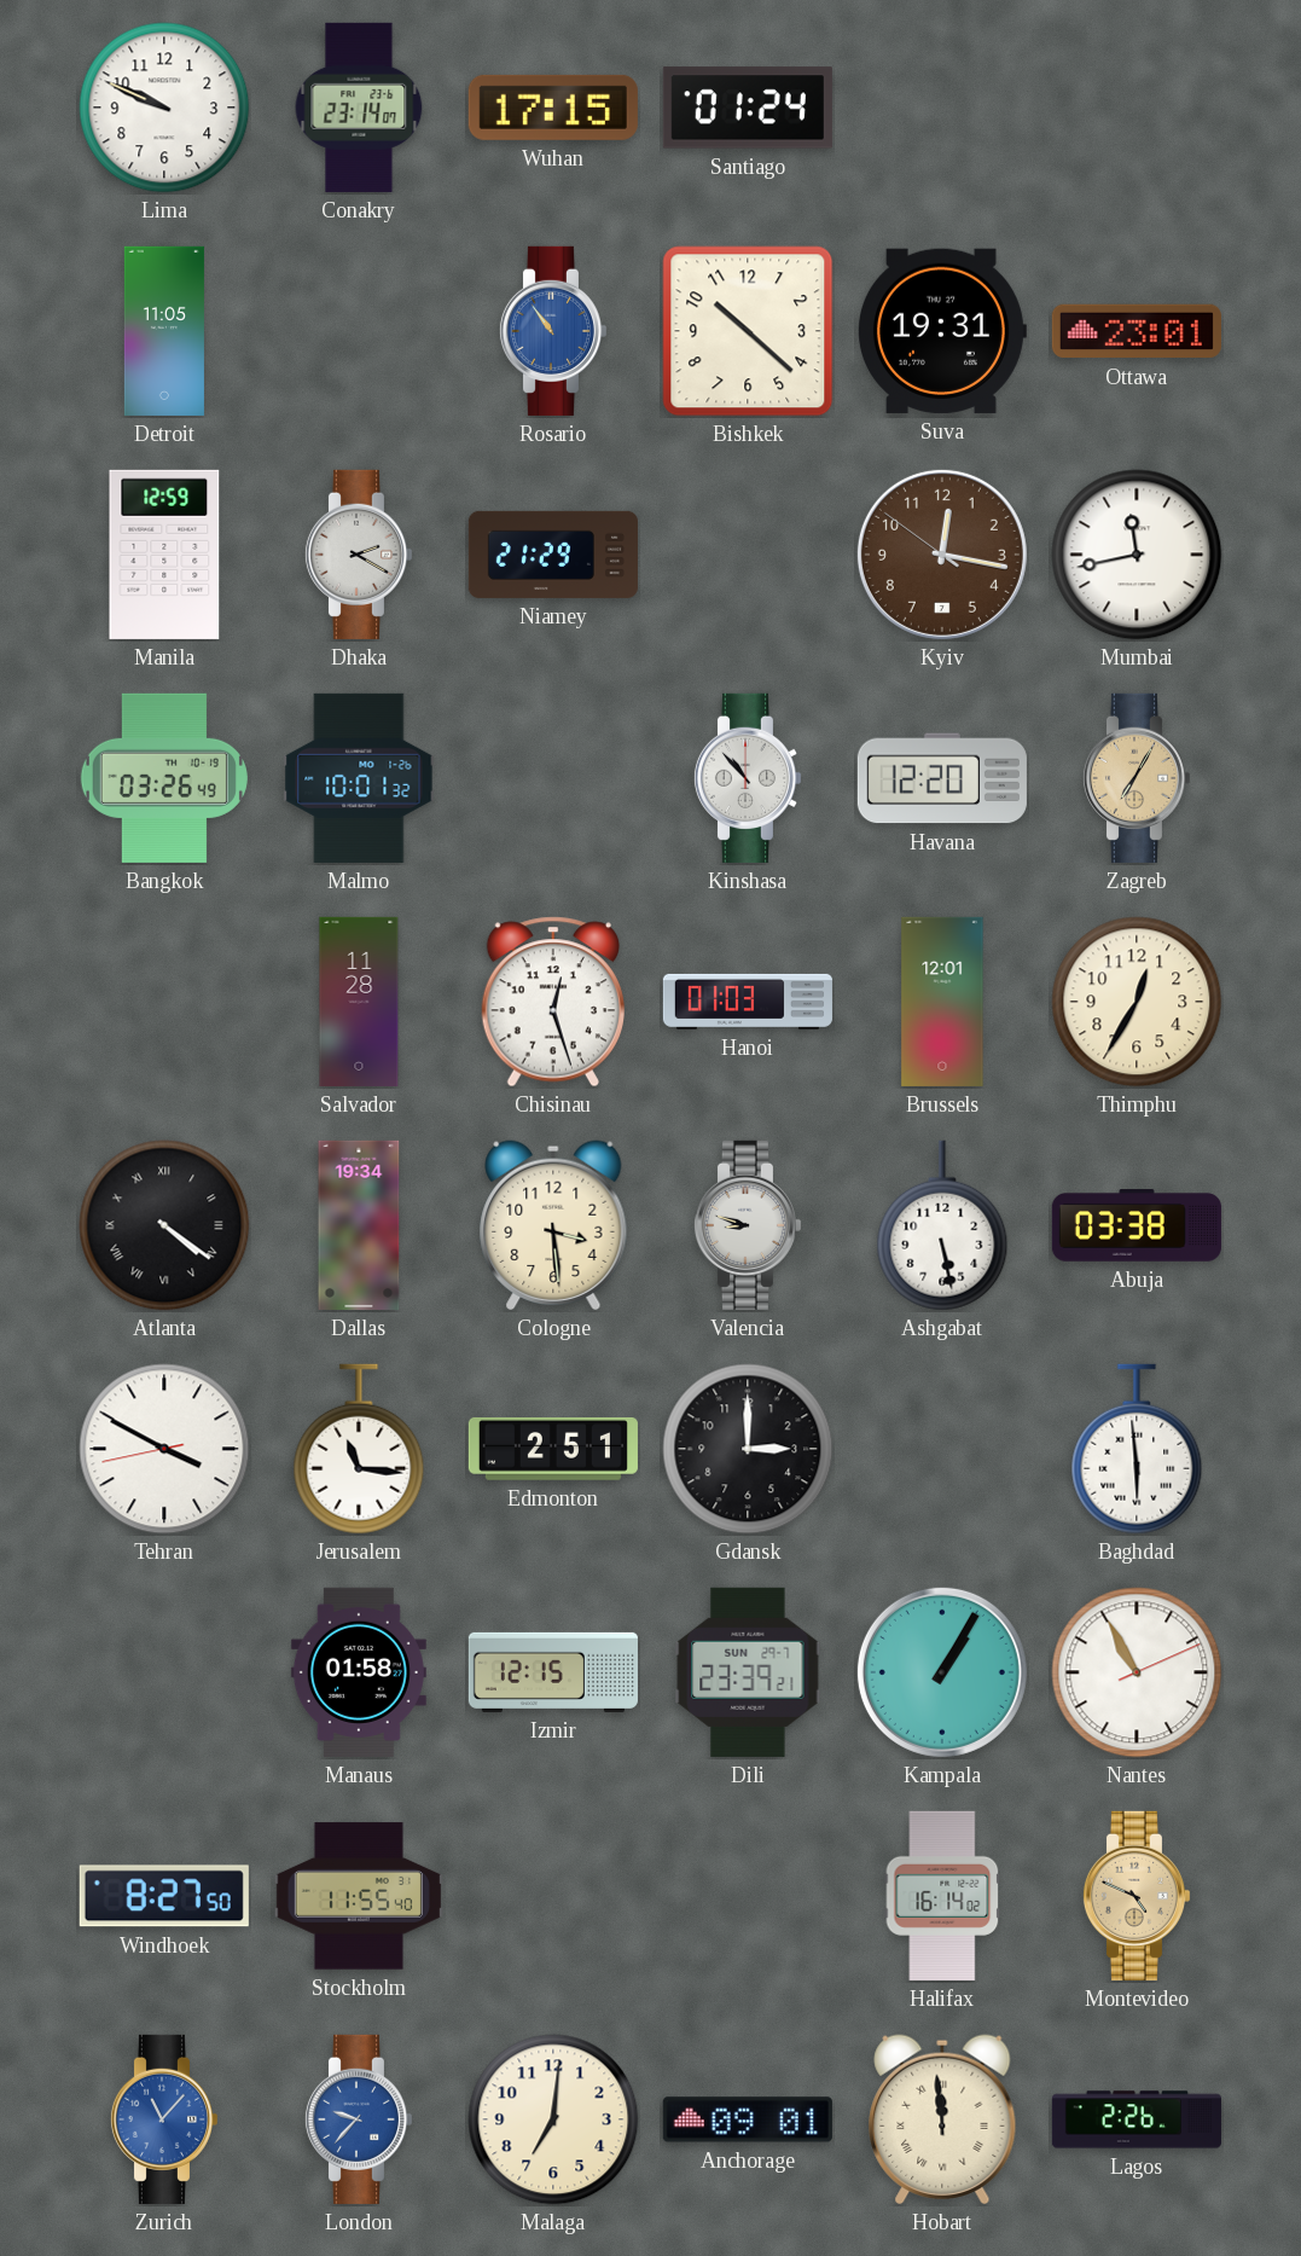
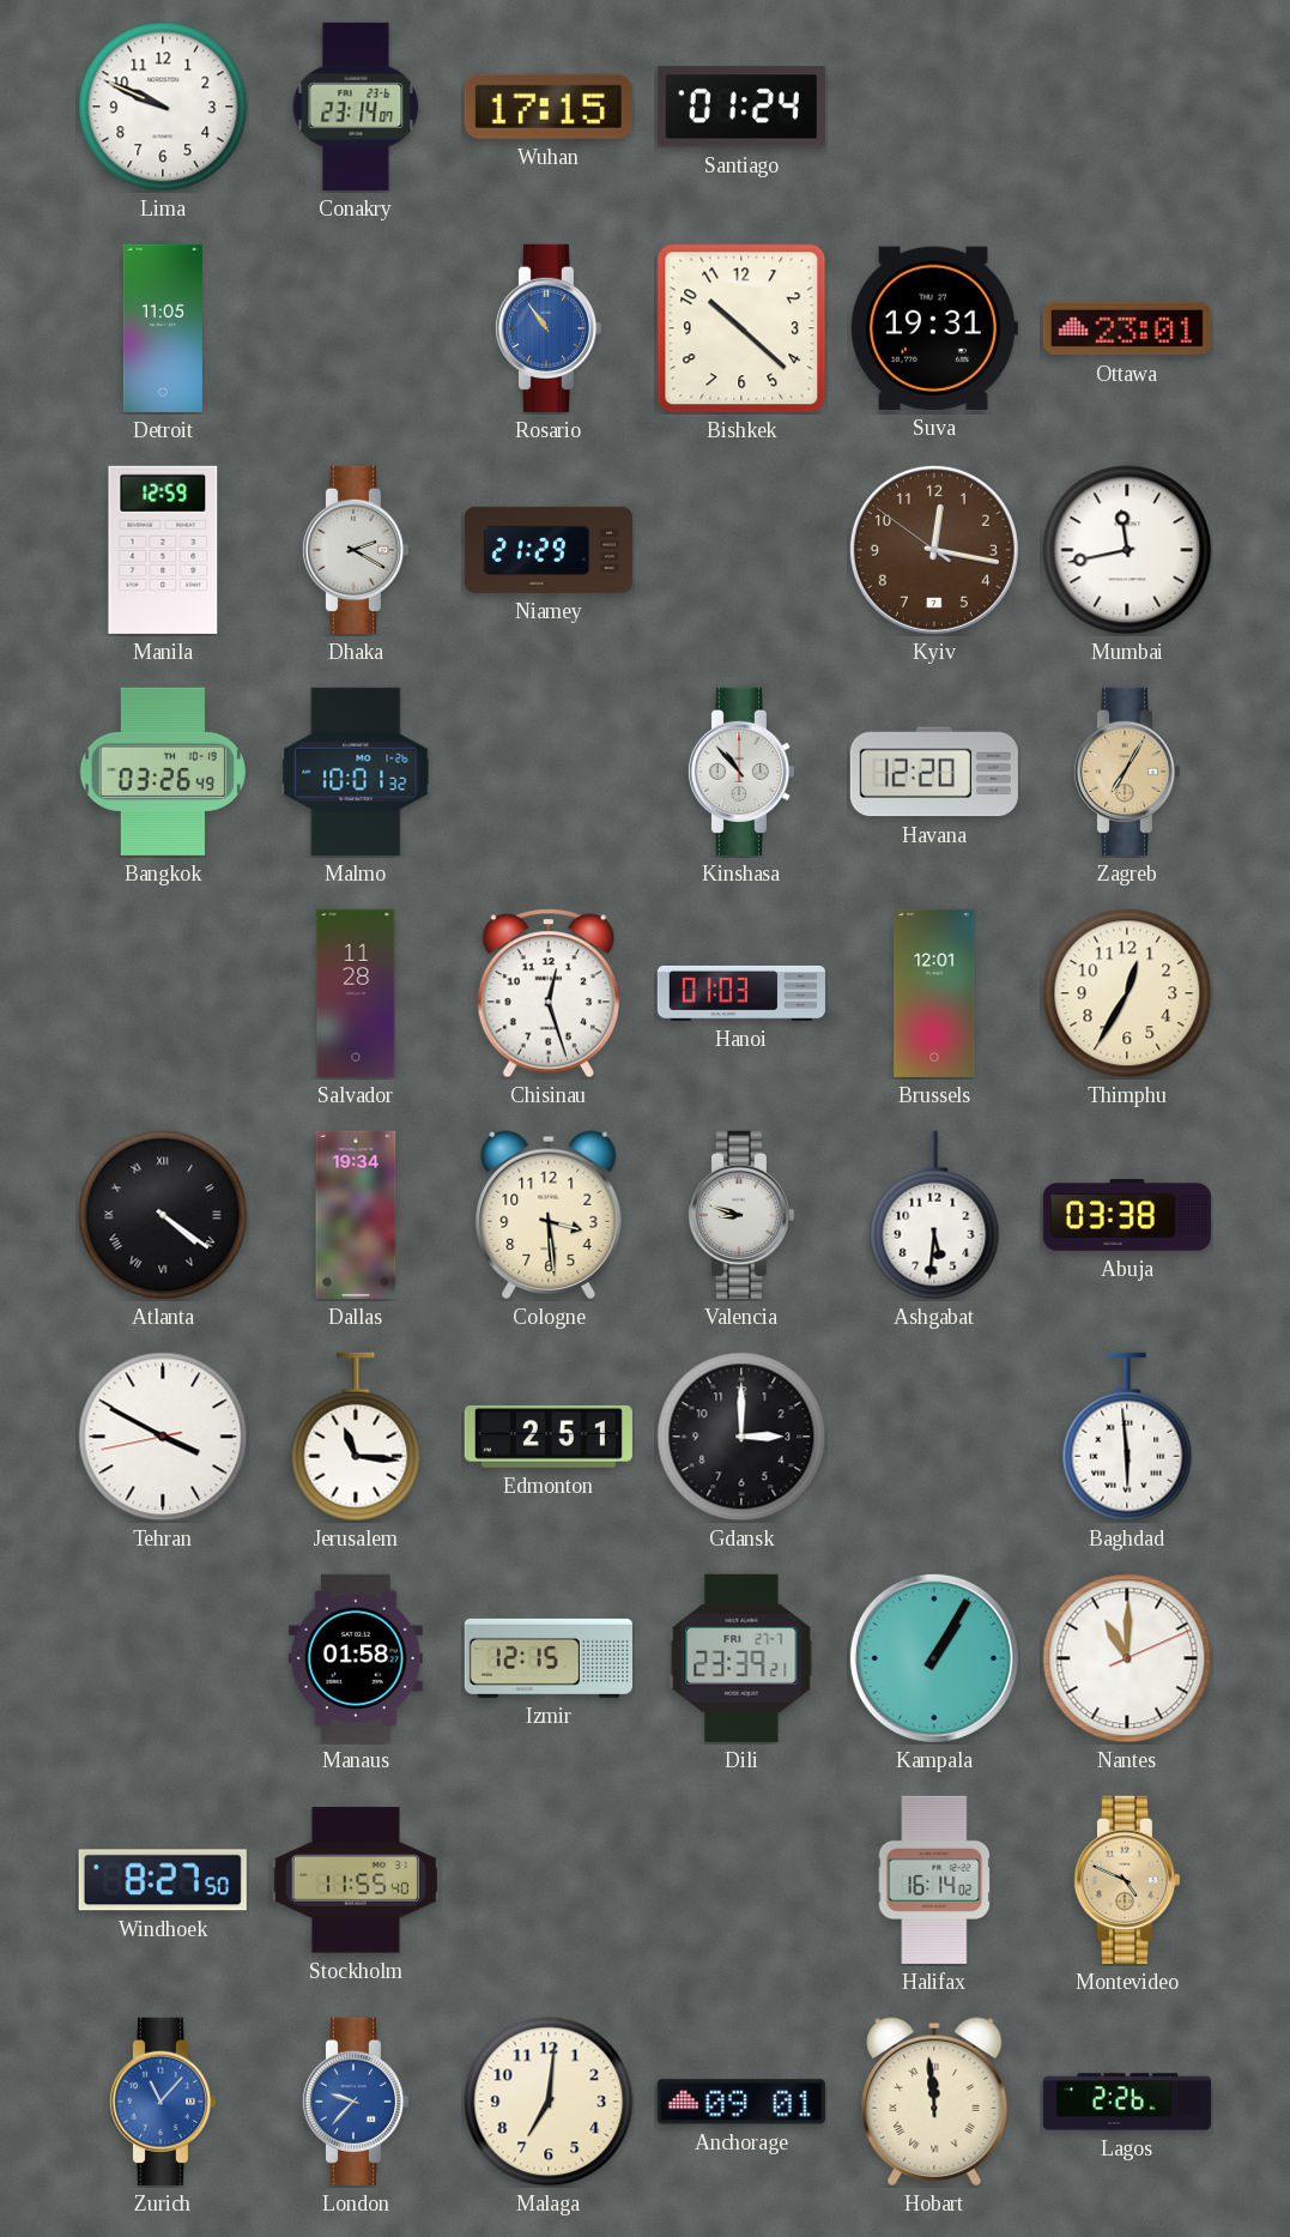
Ashgabat: 5:28 -> 5:31
Dili date: SUN 29-7 -> FRI 27-7
Nantes: 10:55 -> 11:00
